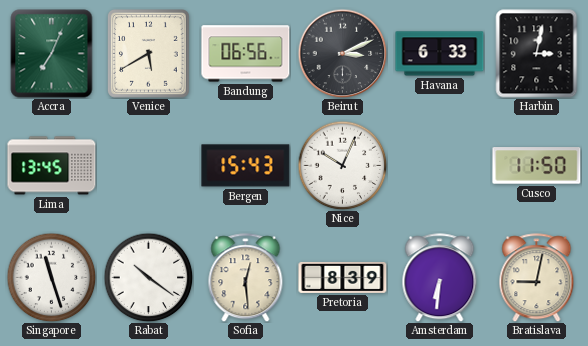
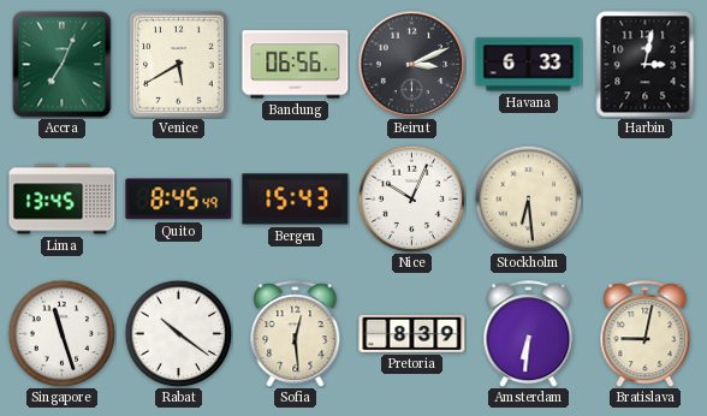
Quito: none -> 8:45
Stockholm: none -> 6:29
Cusco: 11:50 -> none
